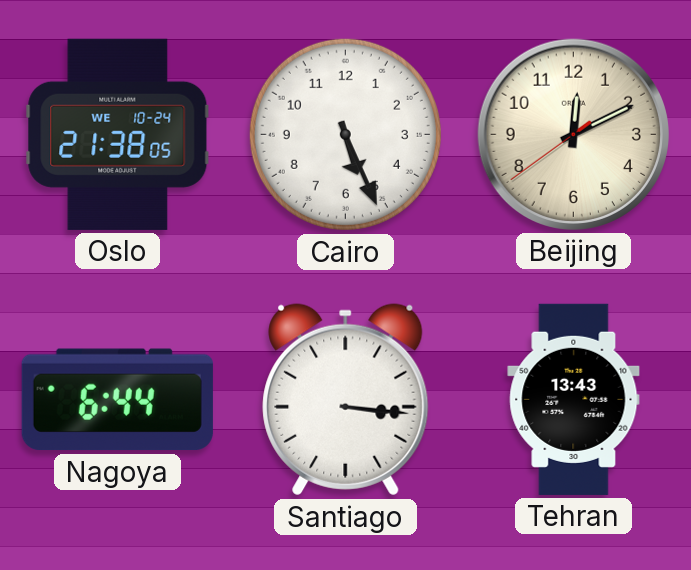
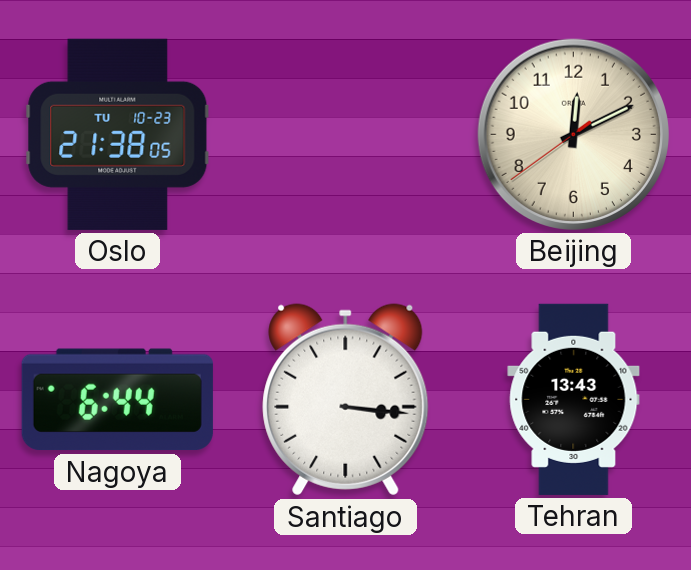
Oslo date: WE 10-24 -> TU 10-23
Cairo: 5:26 -> none
